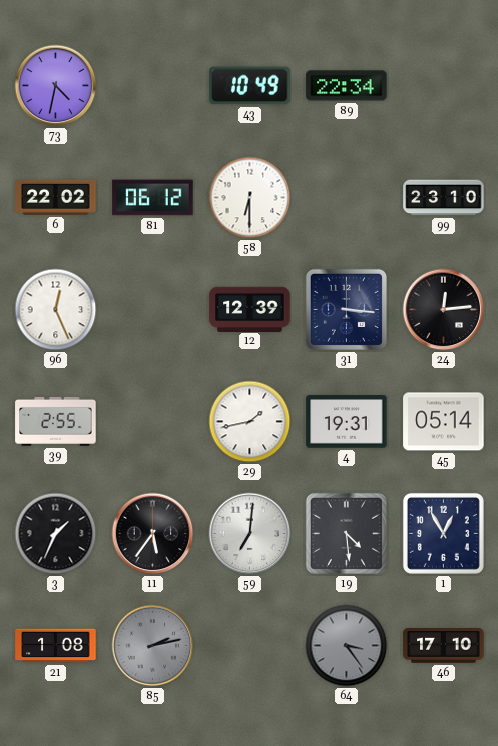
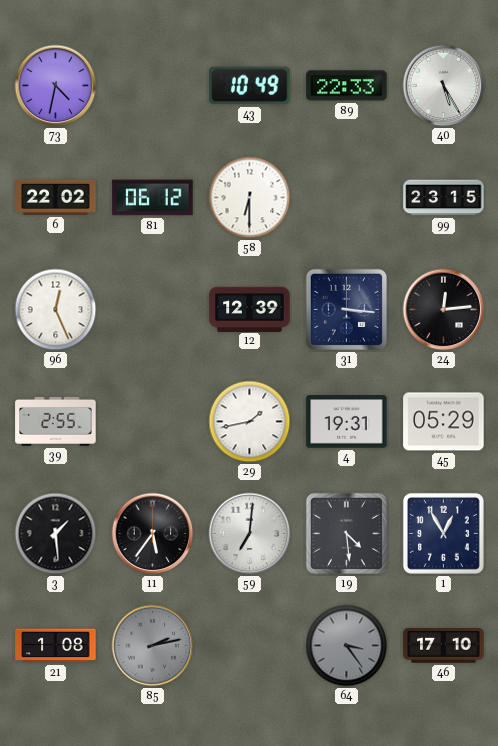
89: 22:34 -> 22:33
40: none -> 5:25
99: 23:10 -> 23:15
45: 05:14 -> 05:29
3: 1:34 -> 1:29
